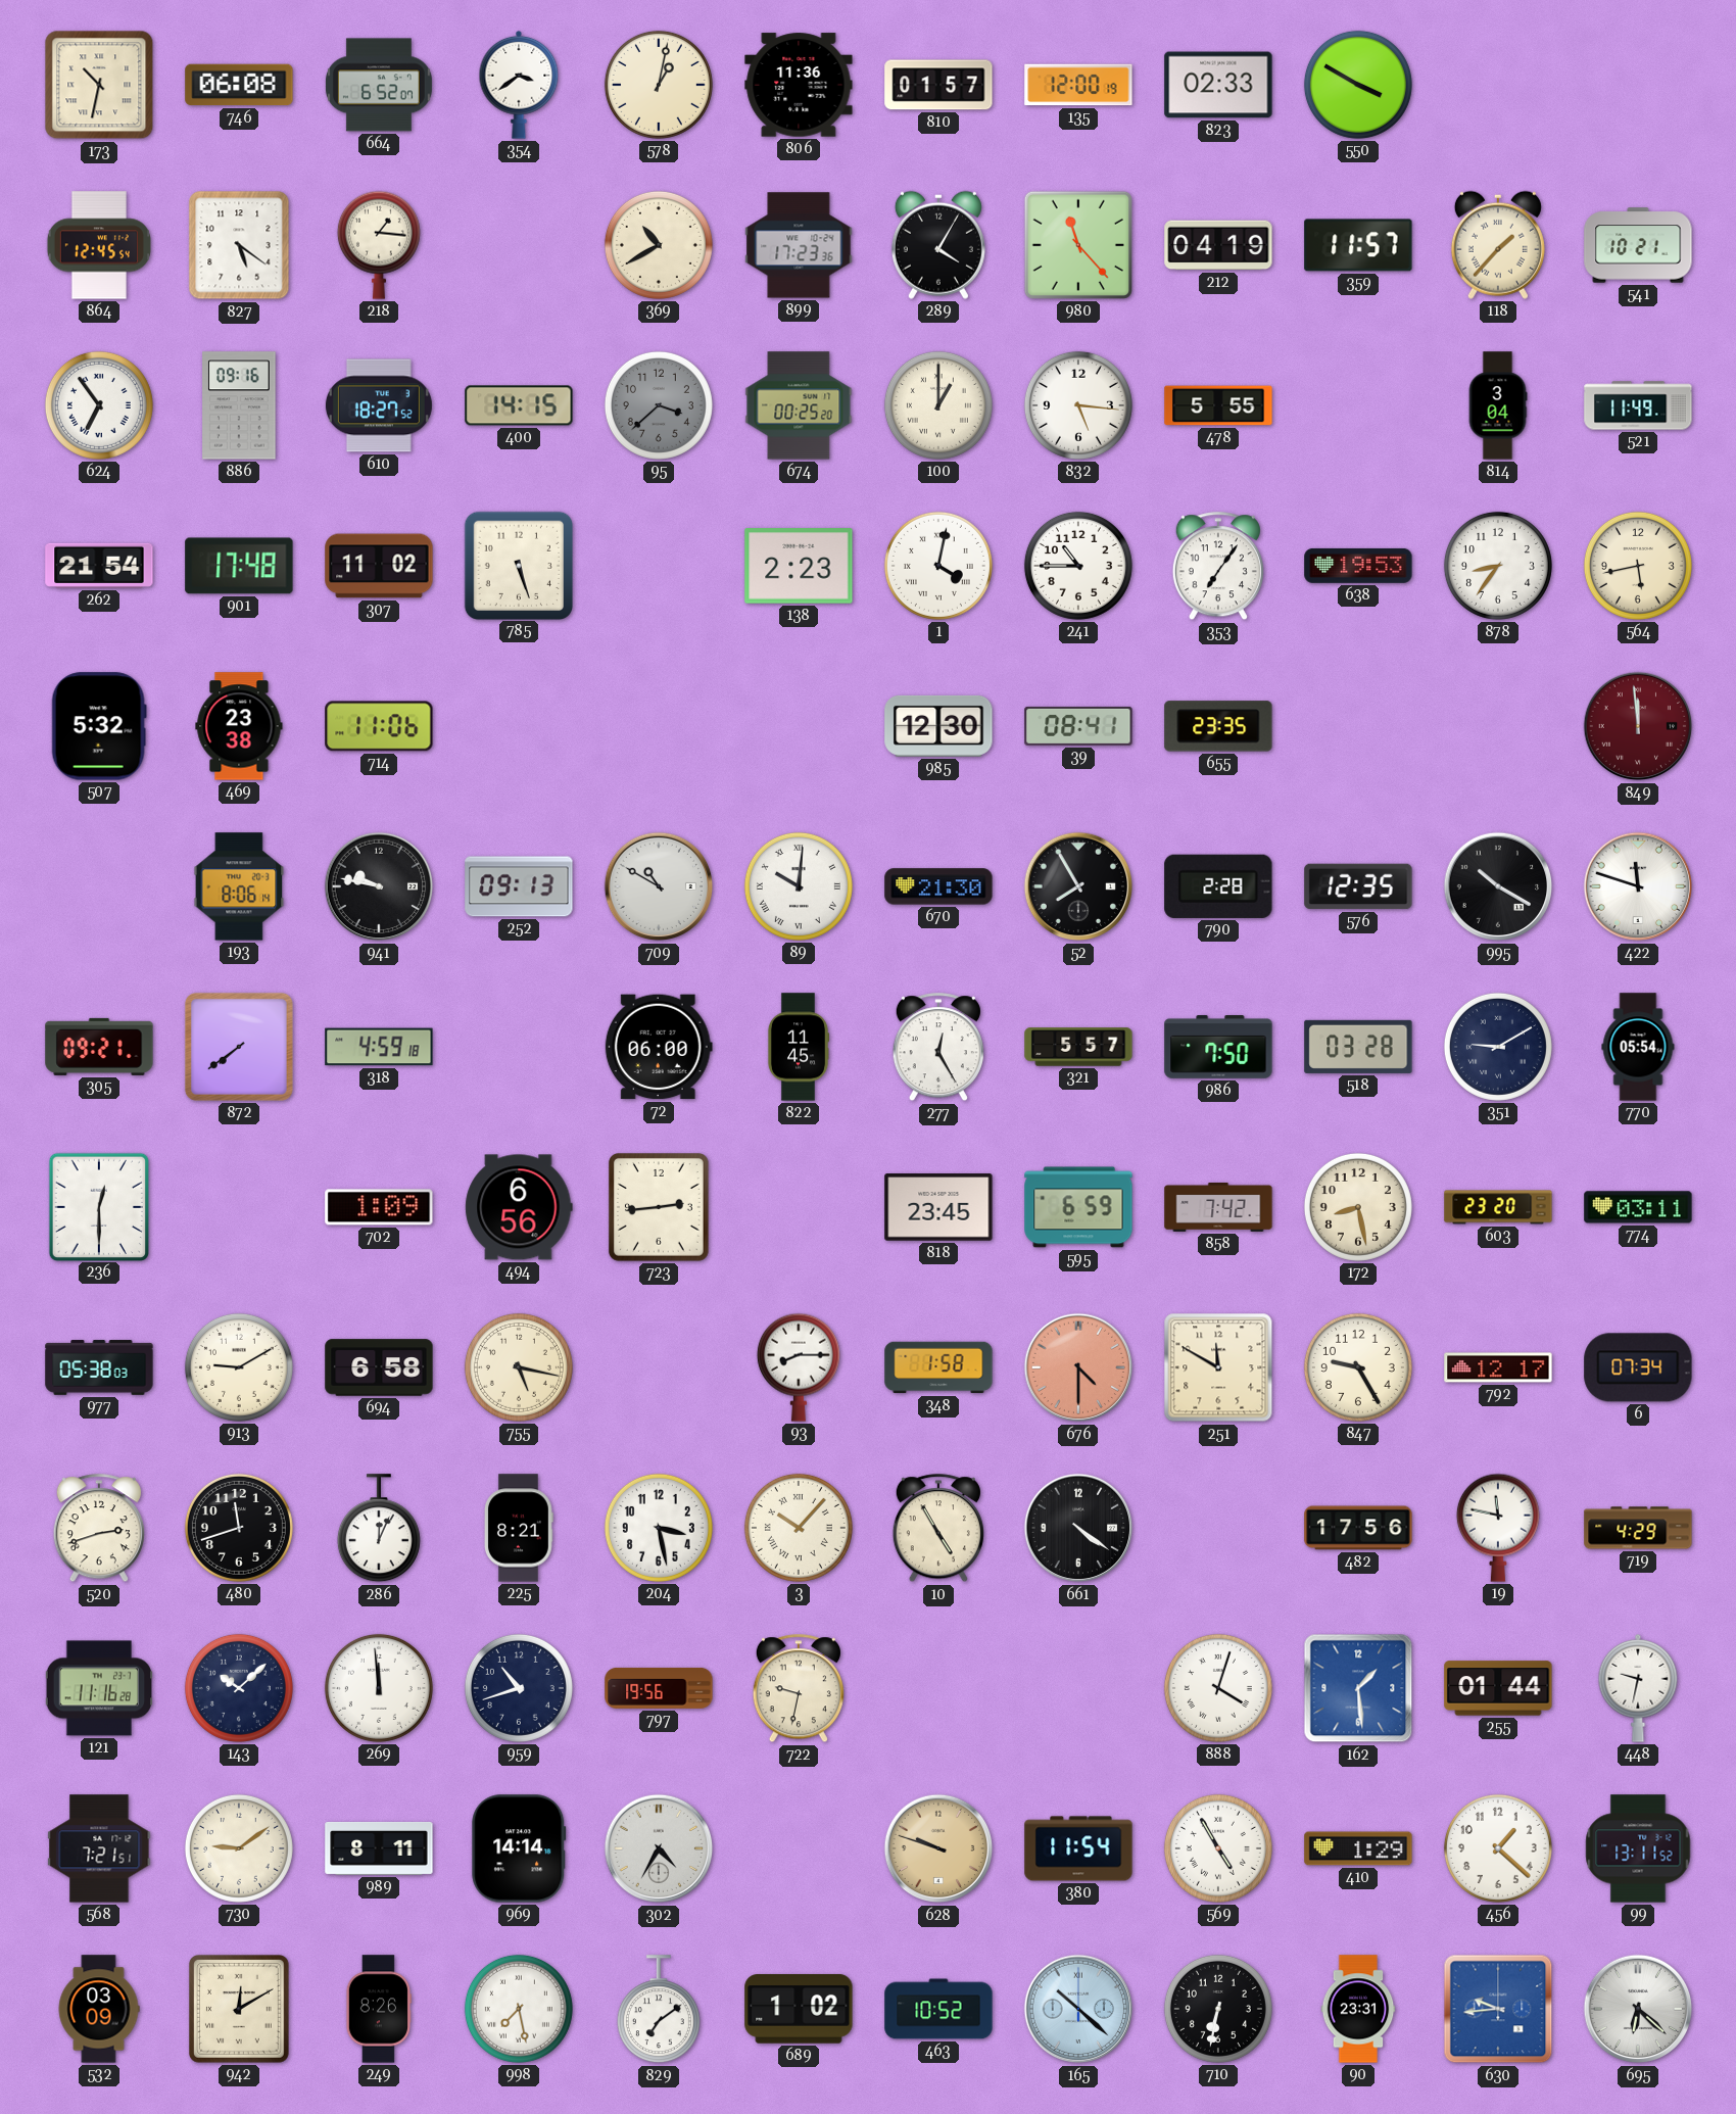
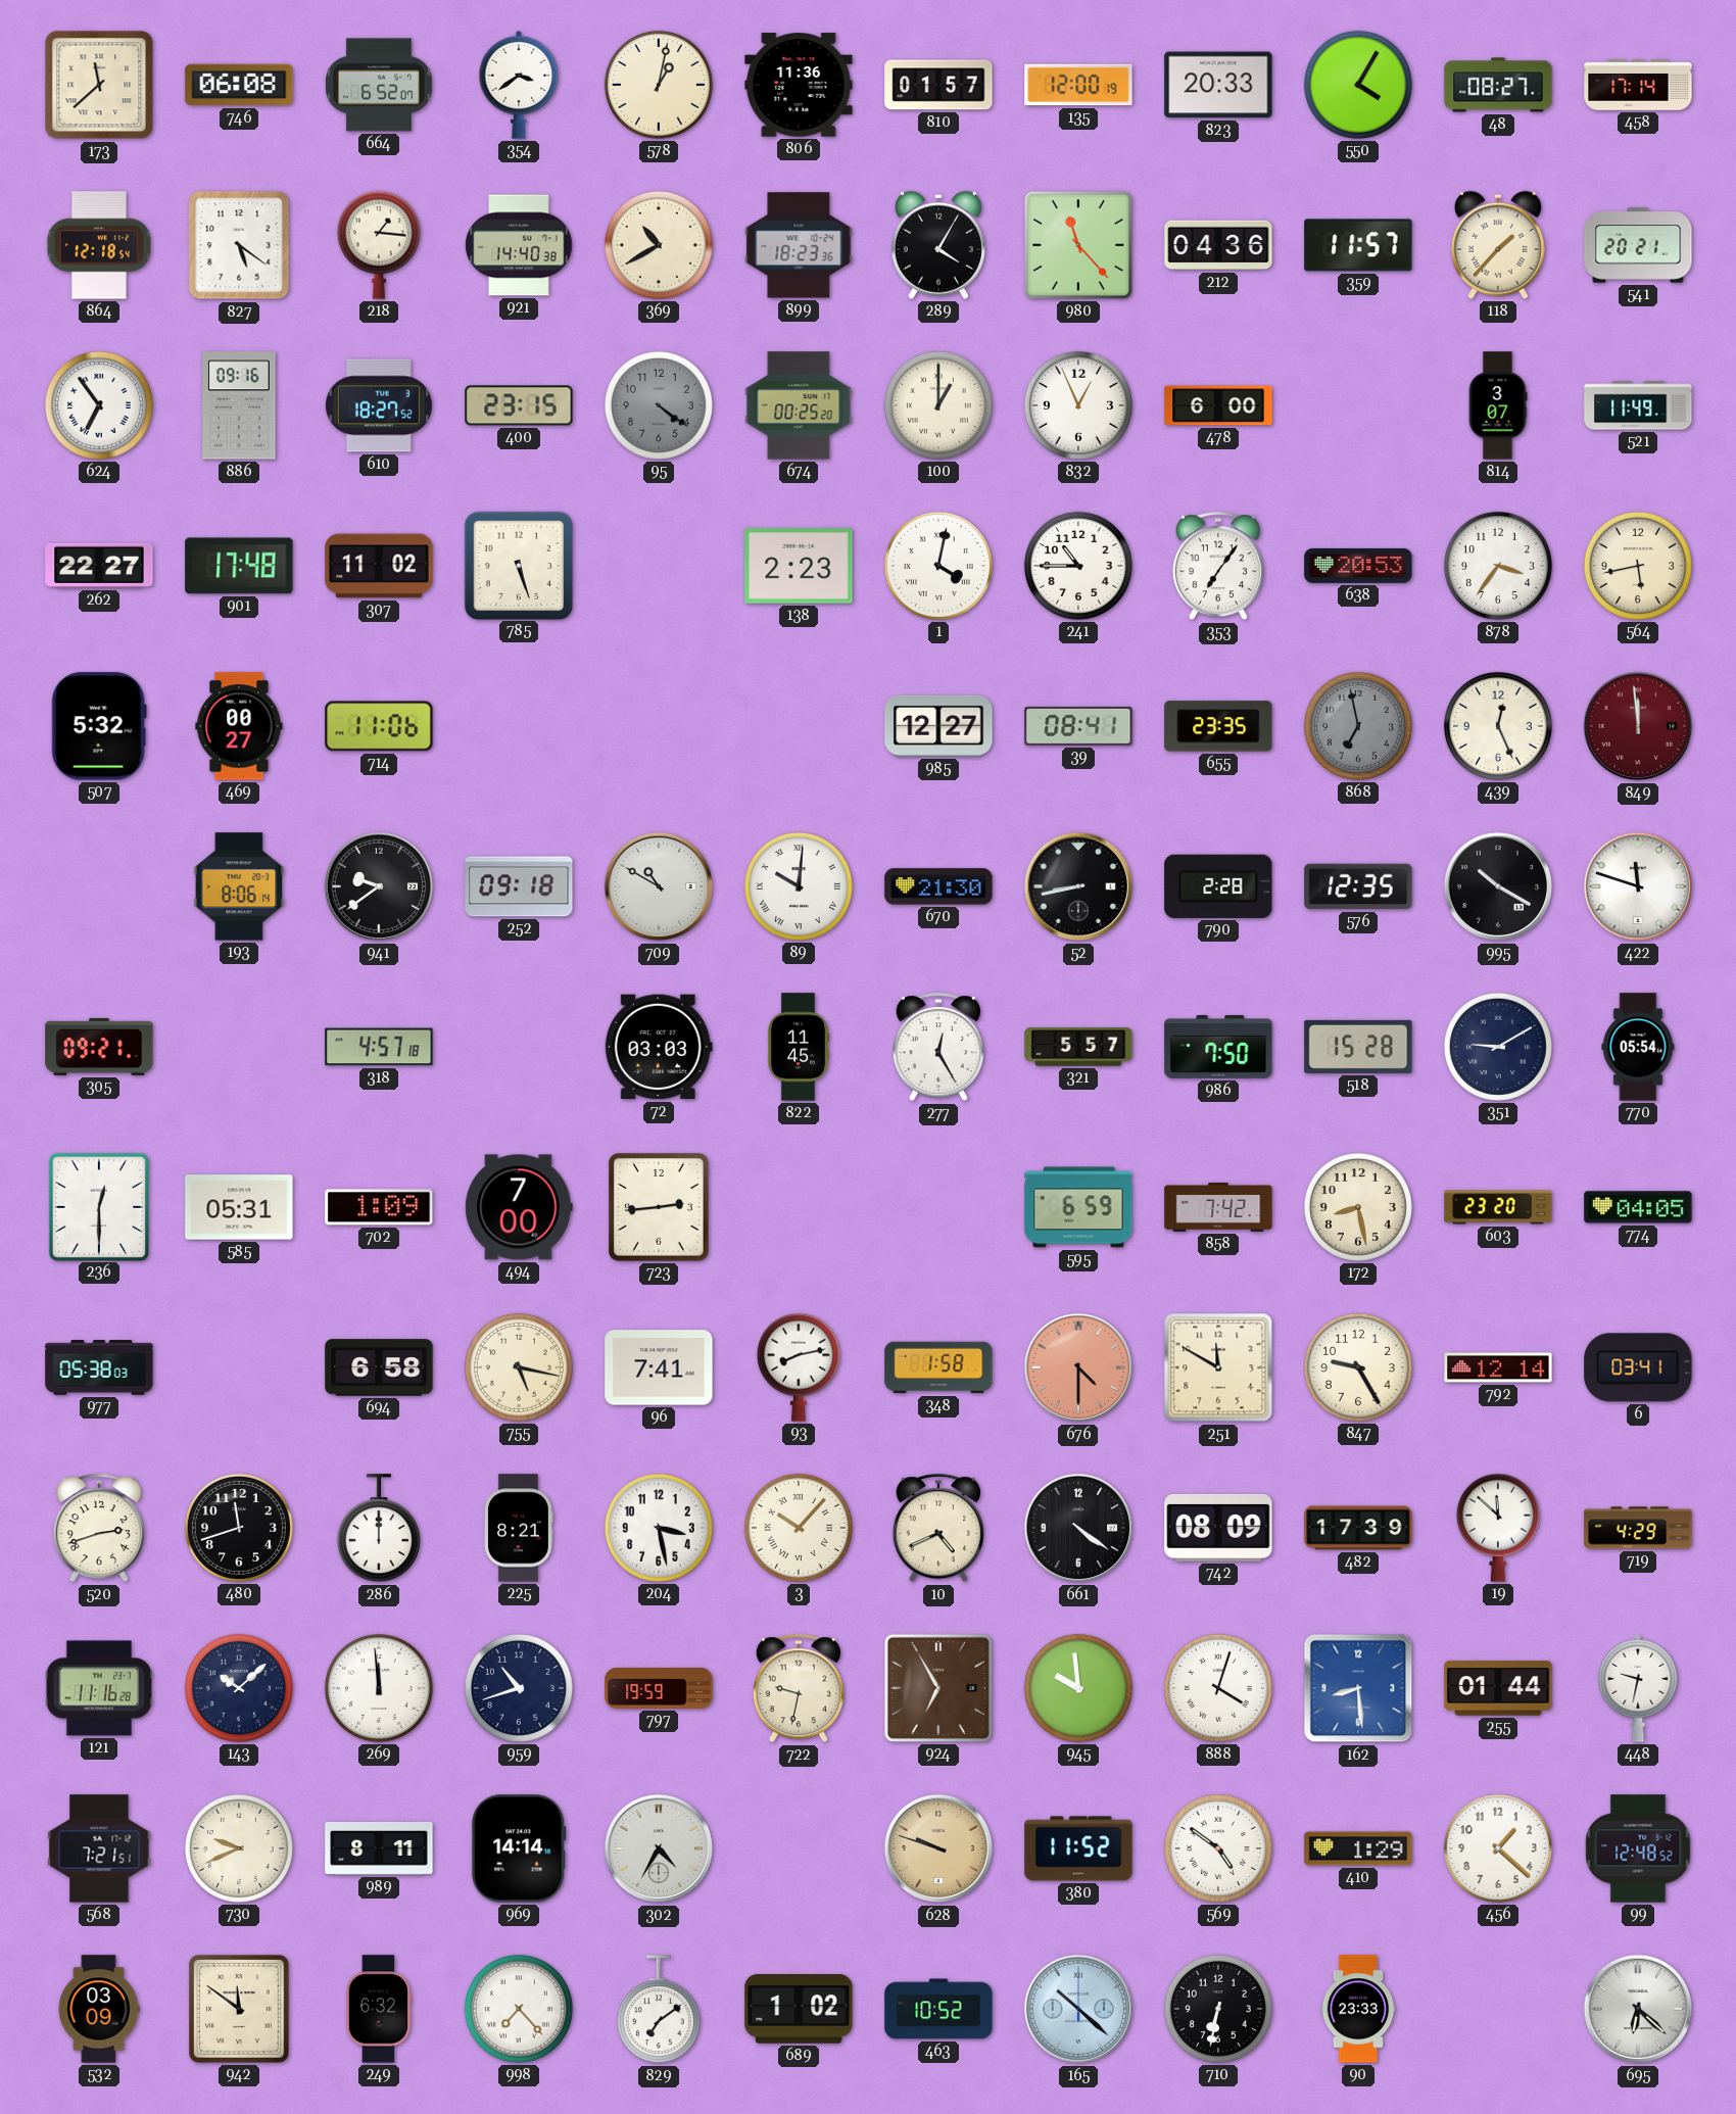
173: 10:32 -> 11:38
823: 02:33 -> 20:33
550: 3:50 -> 4:05
48: none -> 08:27
458: none -> 17:14
864: 12:45 -> 12:18
921: none -> 14:40
899: 17:23 -> 18:23
212: 04:19 -> 04:36
541: 10:21 -> 20:21
400: 14:15 -> 23:15
95: 3:38 -> 4:21
832: 5:16 -> 12:56
478: 5:55 -> 6:00
814: 3:04 -> 3:07
262: 21:54 -> 22:27
638: 19:53 -> 20:53
878: 8:36 -> 3:36
469: 23:38 -> 00:27
985: 12:30 -> 12:27
868: none -> 6:58
439: none -> 12:26
941: 9:47 -> 9:39
252: 09:13 -> 09:18
52: 7:55 -> 8:43
872: 7:39 -> none
318: 4:59 -> 4:57
72: 06:00 -> 03:03
518: 03:28 -> 15:28
585: none -> 05:31
494: 6:56 -> 7:00
818: 23:45 -> none
774: 03:11 -> 04:05
913: 9:10 -> none
96: none -> 7:41
93: 8:15 -> 8:13
792: 12:17 -> 12:14
6: 07:34 -> 03:41
286: 12:04 -> 12:00
10: 4:55 -> 4:41
742: none -> 08:09
482: 17:56 -> 17:39
19: 11:47 -> 11:52
797: 19:56 -> 19:59
924: none -> 6:55
945: none -> 9:59
162: 1:29 -> 8:29
730: 9:09 -> 9:41
380: 11:54 -> 11:52
569: 4:55 -> 4:51
99: 13:11 -> 12:48
942: 12:10 -> 11:51
249: 8:26 -> 6:32
998: 7:28 -> 7:23
90: 23:31 -> 23:33
630: 9:44 -> none
